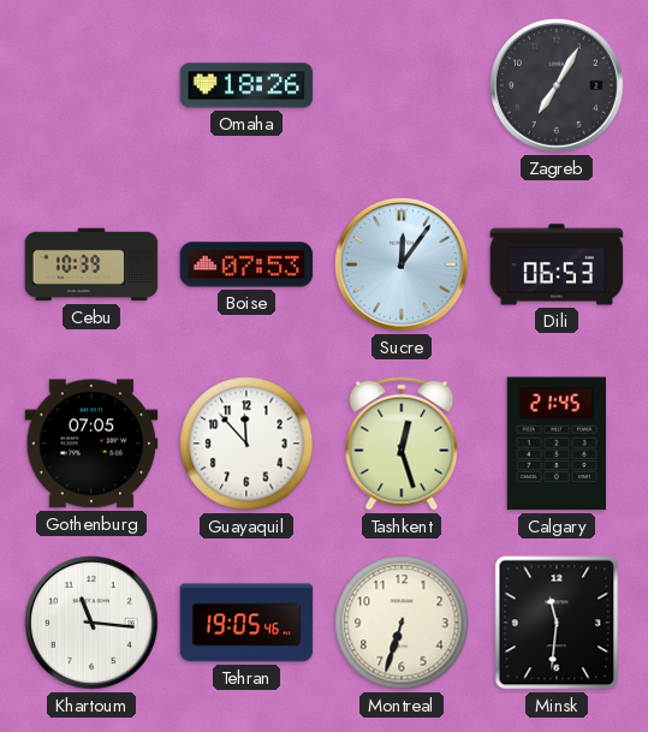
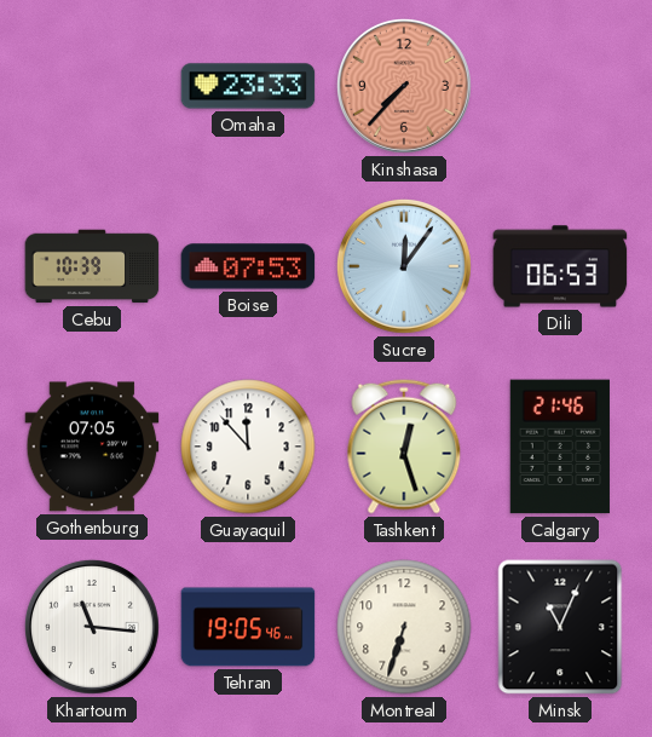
Omaha: 18:26 -> 23:33
Kinshasa: none -> 7:37
Zagreb: 7:05 -> none
Calgary: 21:45 -> 21:46
Minsk: 11:31 -> 11:04
